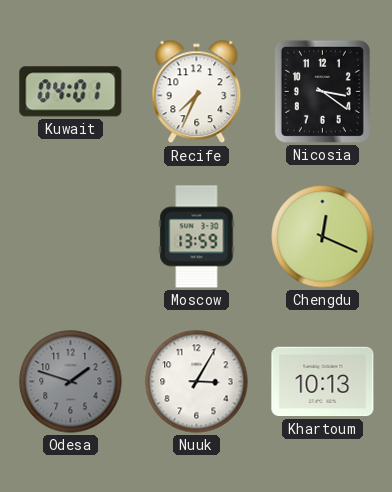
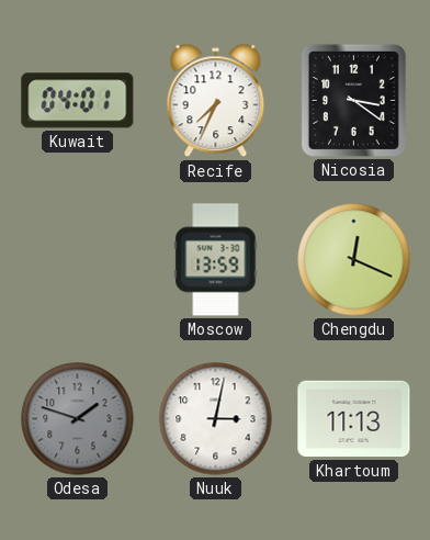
Nuuk: 3:05 -> 3:02
Khartoum: 10:13 -> 11:13
